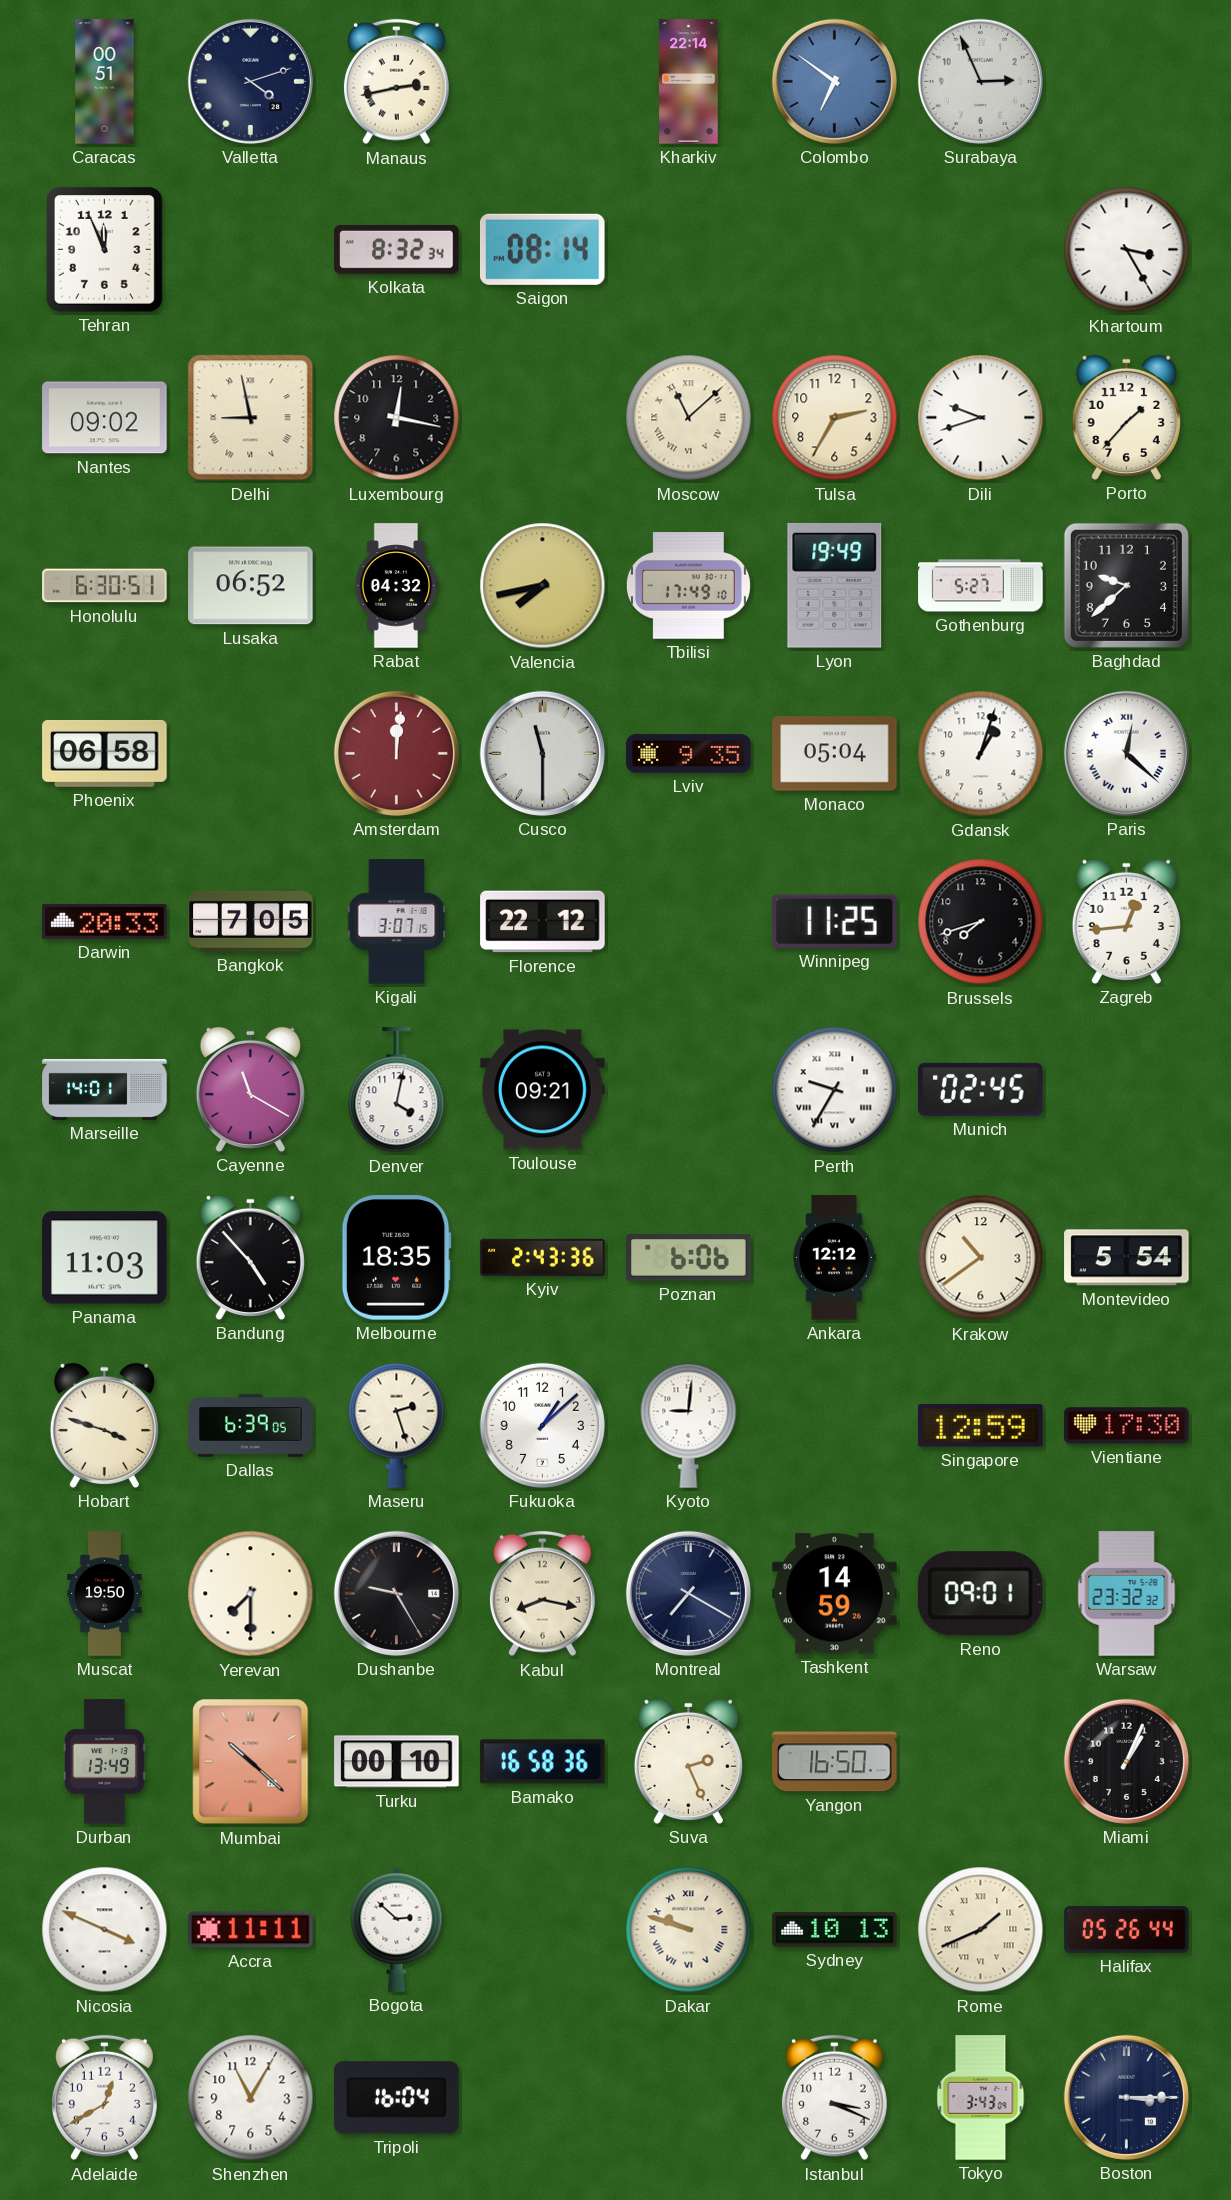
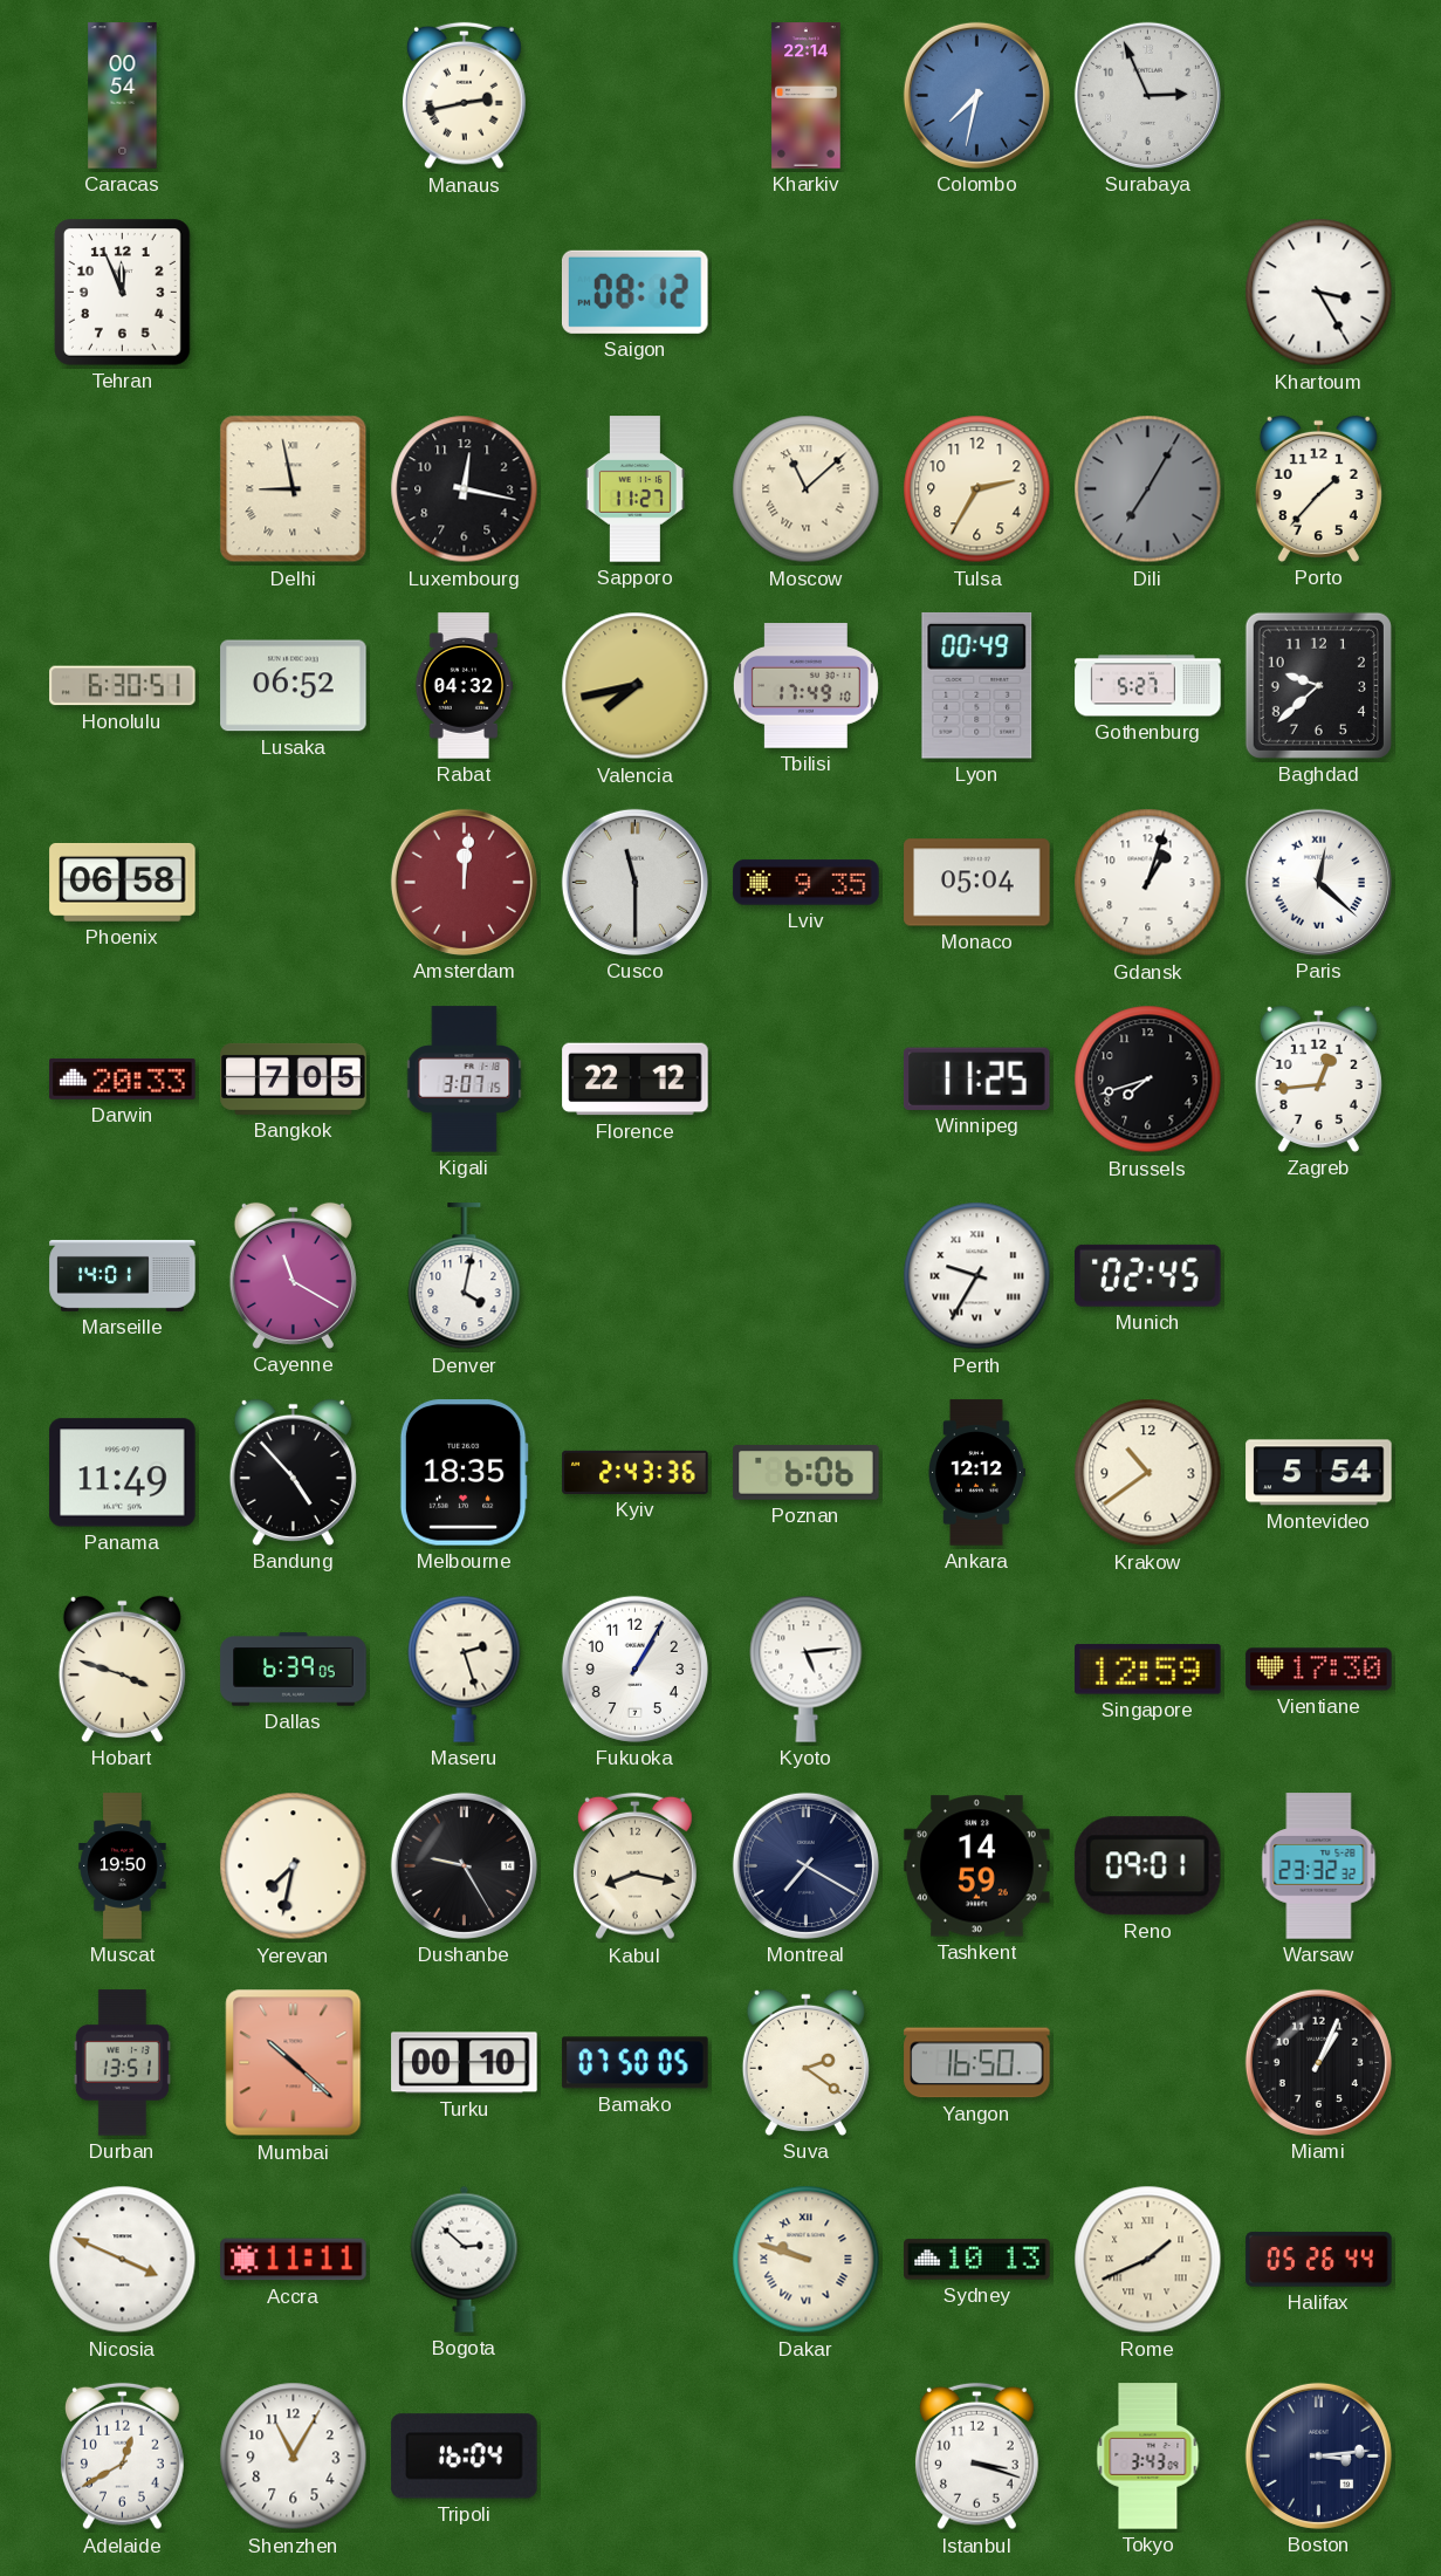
Caracas: 00:51 -> 00:54
Valletta: 4:12 -> none
Colombo: 6:51 -> 7:32
Kolkata: 8:32 -> none
Saigon: 08:14 -> 08:12
Nantes: 09:02 -> none
Sapporo: none -> 11:27
Dili: 9:42 -> 7:05
Dili dial: white -> grey
Lyon: 19:49 -> 00:49
Toulouse: 09:21 -> none
Panama: 11:03 -> 11:49
Fukuoka: 1:08 -> 1:05
Kyoto: 9:01 -> 5:14
Yerevan: 7:30 -> 7:32
Durban: 13:49 -> 13:51
Bamako: 16:58 -> 07:50
Suva: 2:26 -> 2:21
Istanbul: 3:19 -> 3:18
Boston: 3:15 -> 3:14
